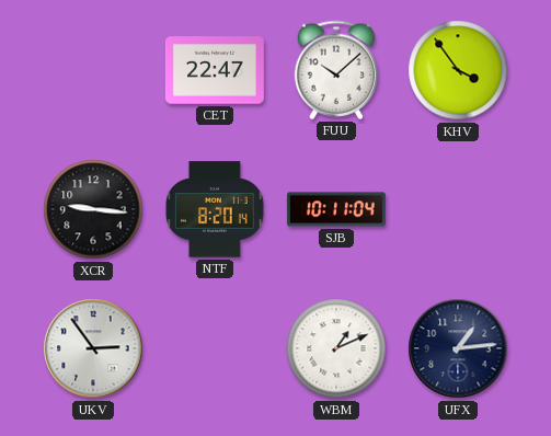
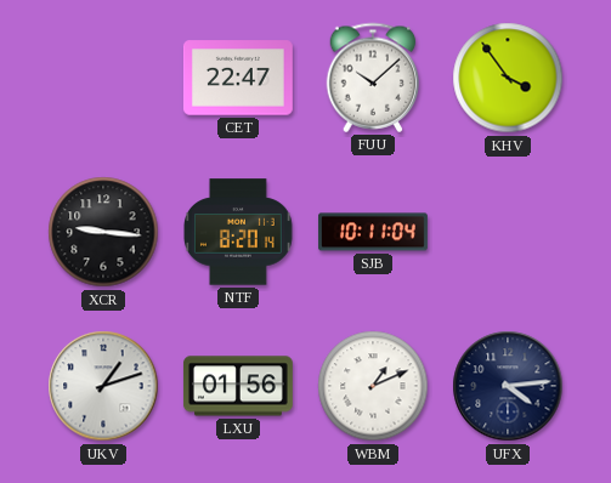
UKV: 2:54 -> 1:12
LXU: none -> 01:56
UFX: 1:14 -> 4:14
